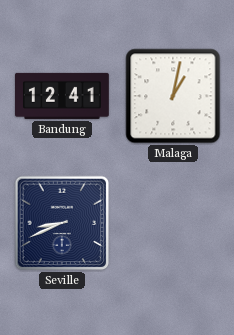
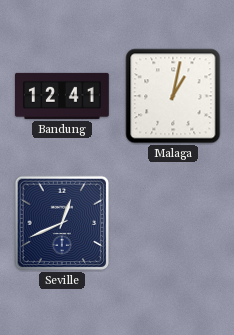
Seville: 8:41 -> 12:41
